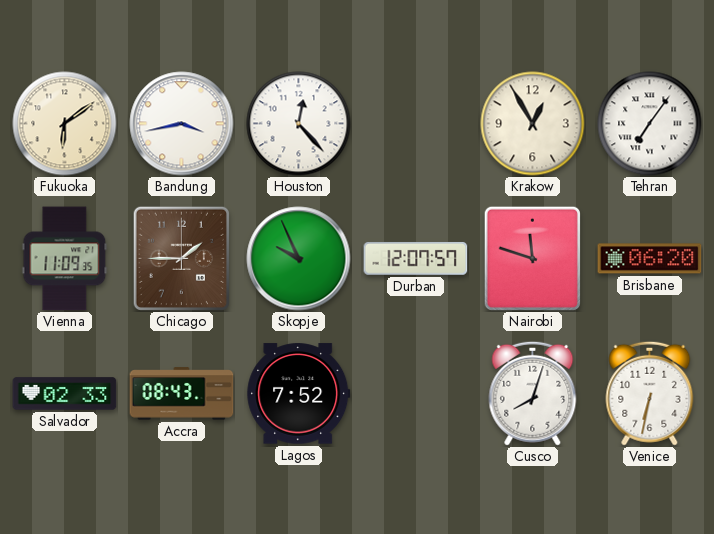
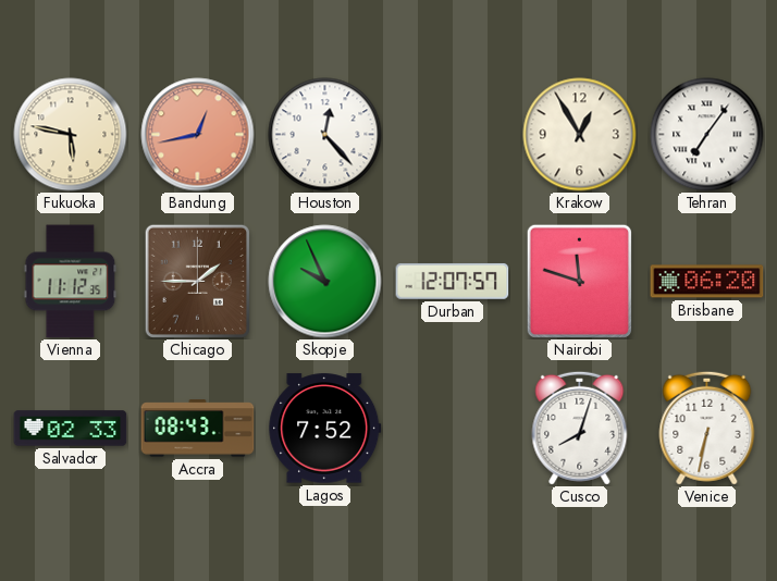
Fukuoka: 6:09 -> 5:47
Bandung: 3:43 -> 12:43
Bandung dial: white -> salmon
Vienna: 11:09 -> 11:12
